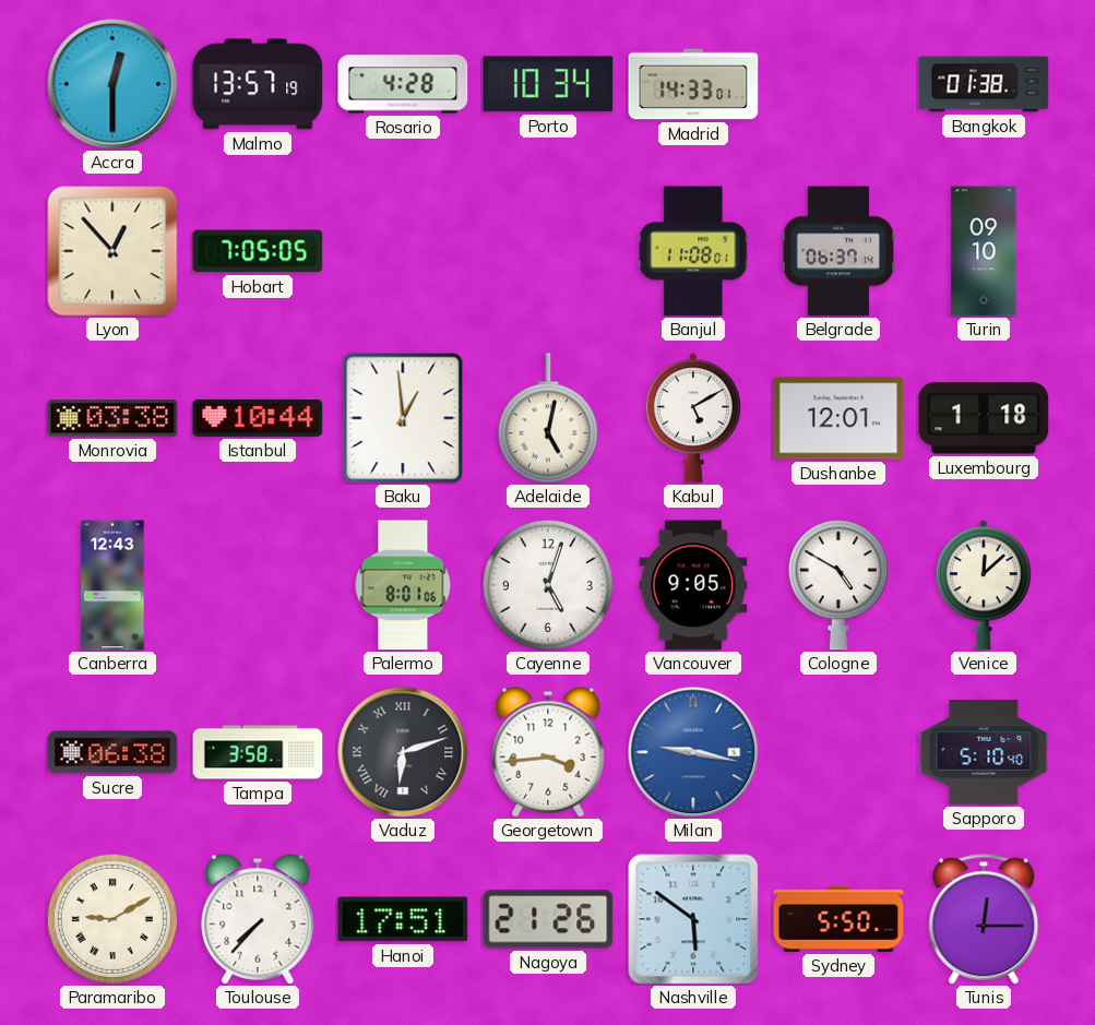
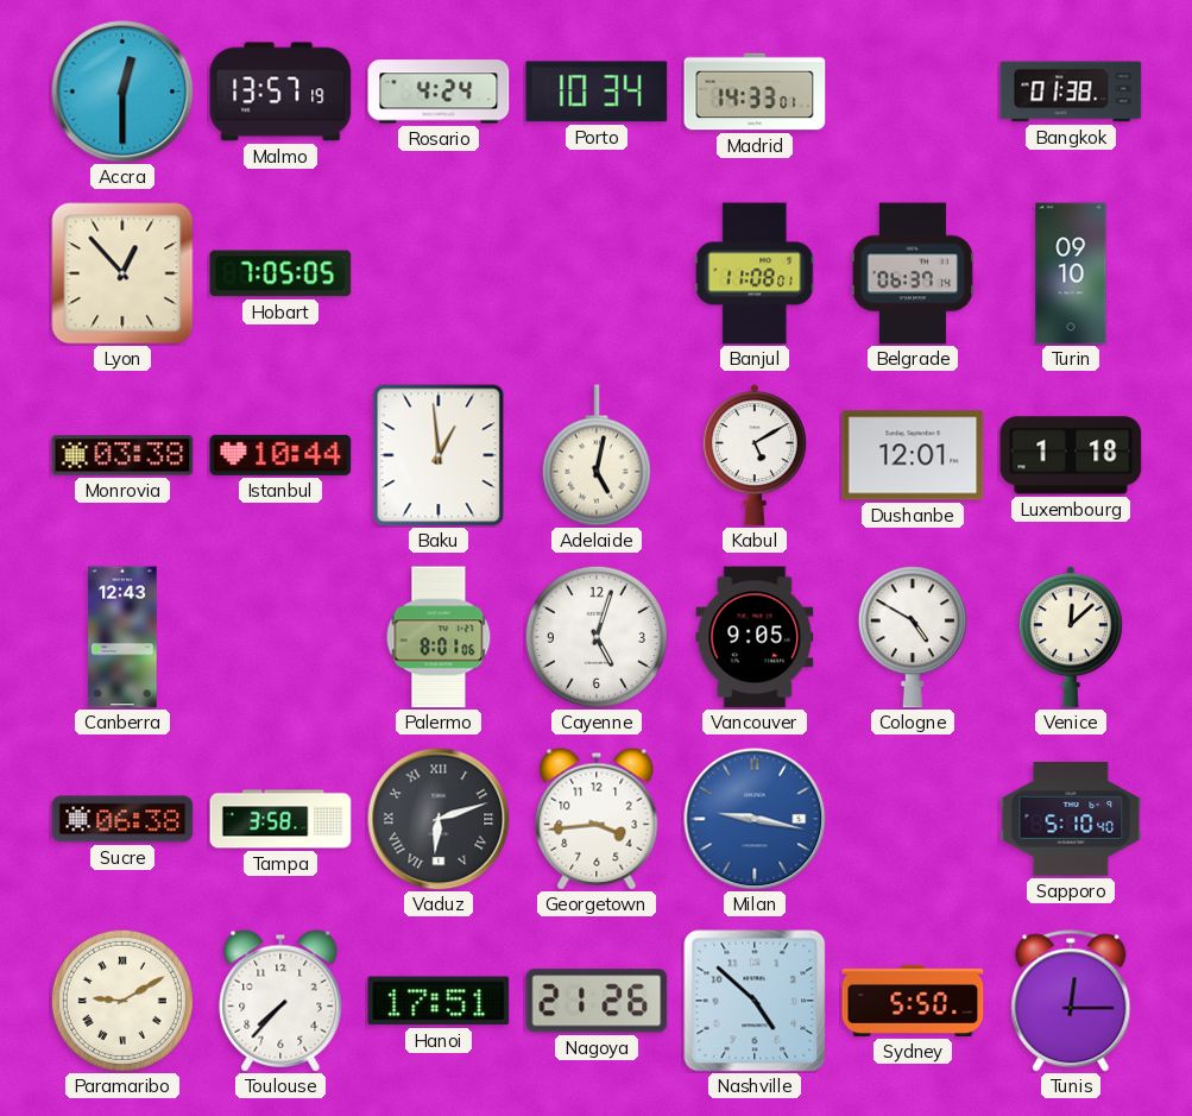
Rosario: 4:28 -> 4:24
Nashville: 5:51 -> 4:52
